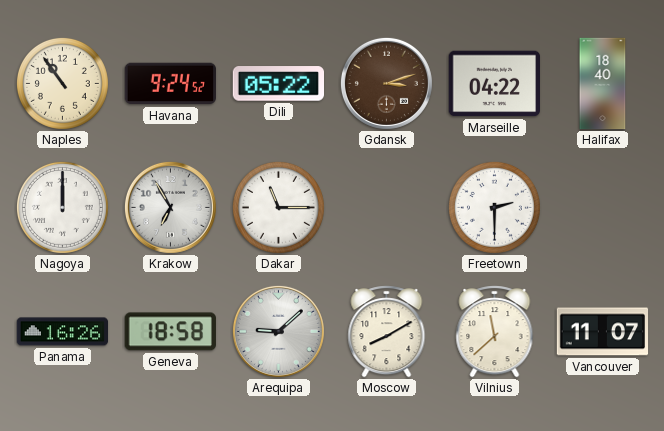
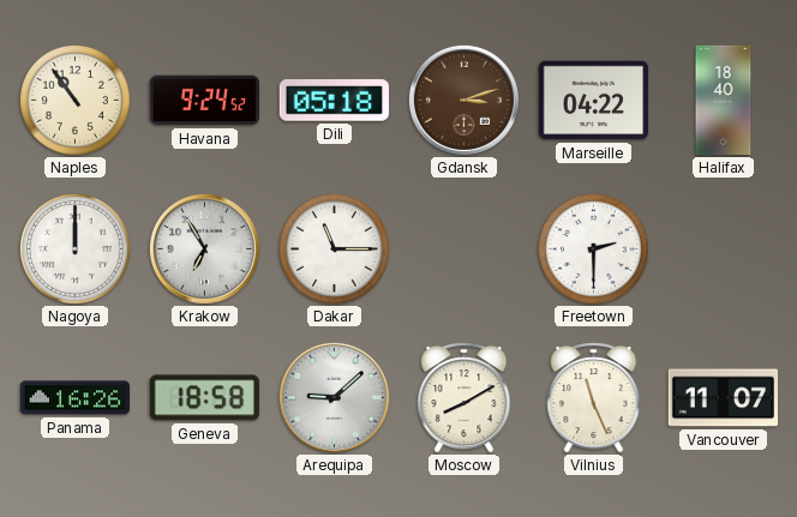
Dili: 05:22 -> 05:18
Vilnius: 11:38 -> 11:26
